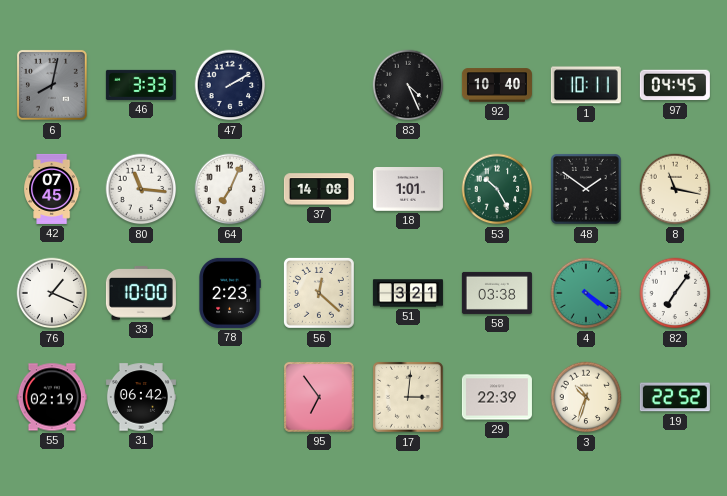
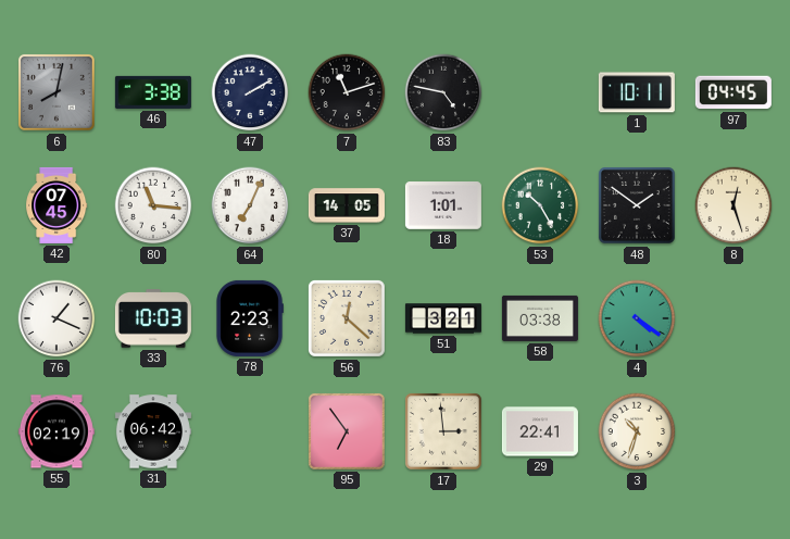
46: 3:33 -> 3:38
7: none -> 11:12
83: 4:26 -> 4:47
92: 10:40 -> none
37: 14:08 -> 14:05
8: 11:17 -> 12:27
33: 10:00 -> 10:03
82: 7:06 -> none
17: 3:01 -> 2:59
29: 22:39 -> 22:41
19: 22:52 -> none
